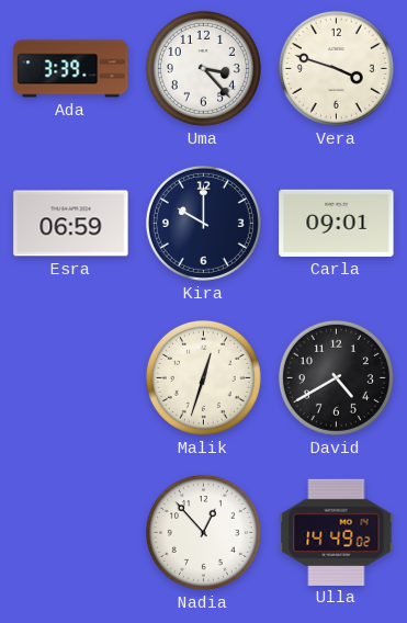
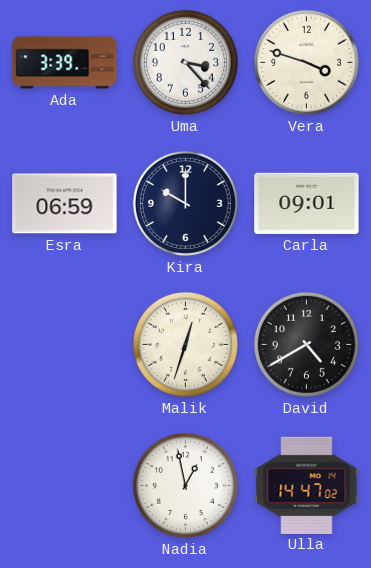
Nadia: 12:53 -> 12:58
Ulla: 14:49 -> 14:47
